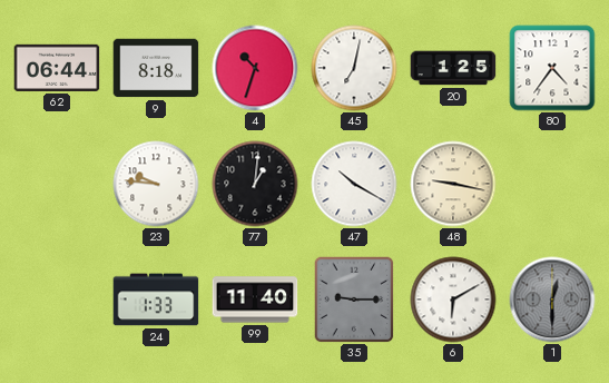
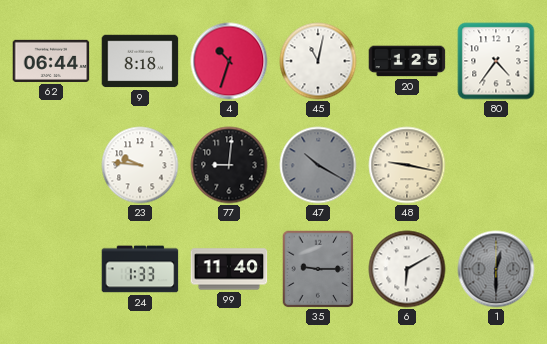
45: 7:02 -> 11:02
77: 1:01 -> 9:01
47 dial: white -> grey
